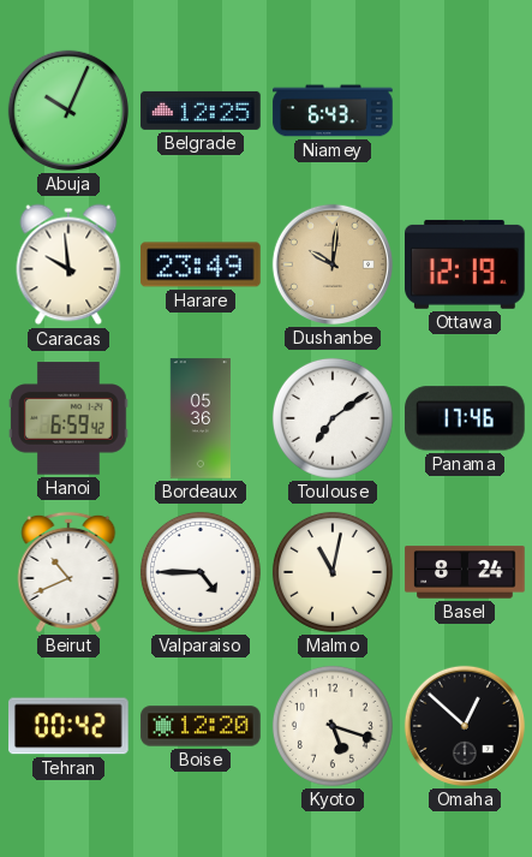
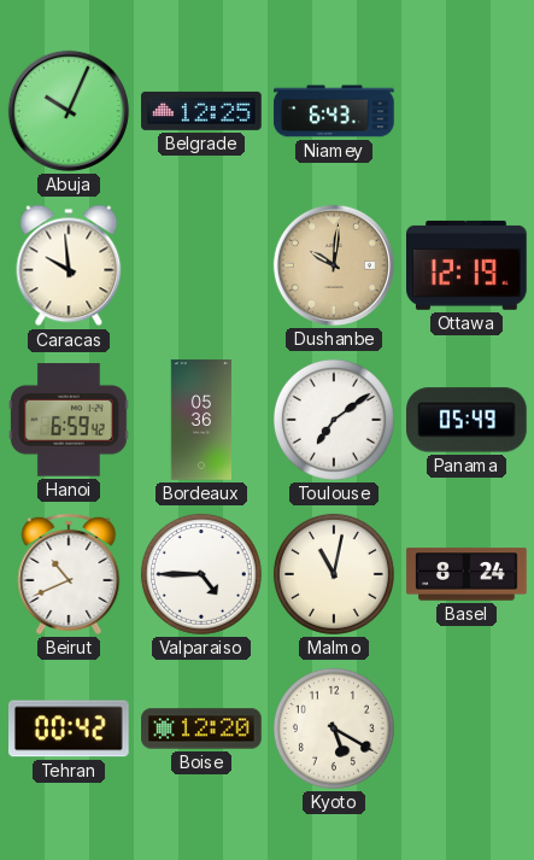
Harare: 23:49 -> none
Panama: 17:46 -> 05:49
Kyoto: 5:18 -> 5:20
Omaha: 12:52 -> none
